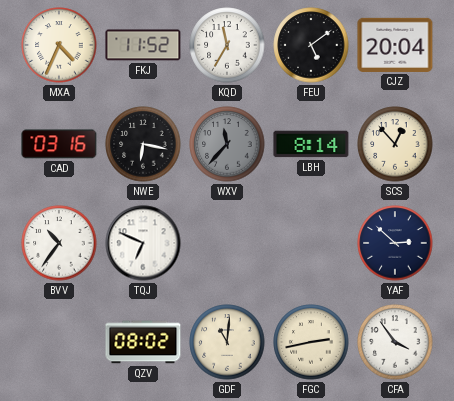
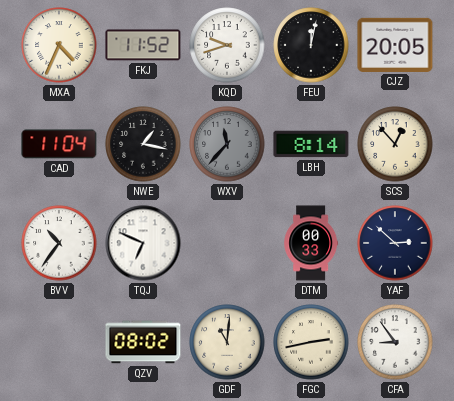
KQD: 11:35 -> 9:42
FEU: 5:09 -> 12:02
CJZ: 20:04 -> 20:05
CAD: 03:16 -> 11:04
NWE: 6:17 -> 1:17
DTM: none -> 00:33
CFA: 3:54 -> 8:54
